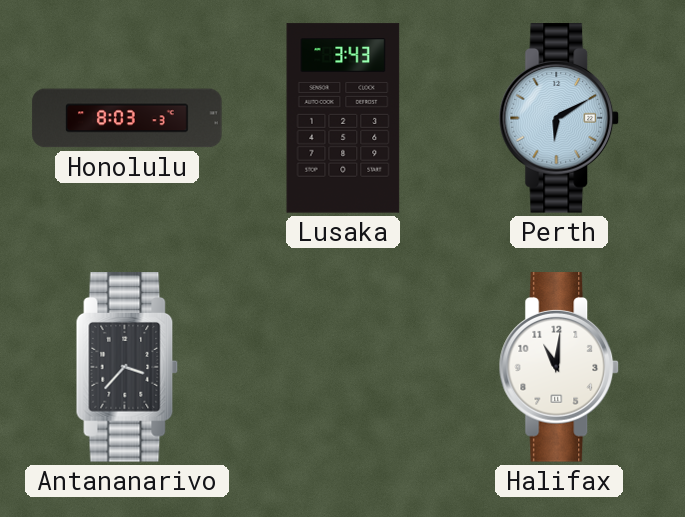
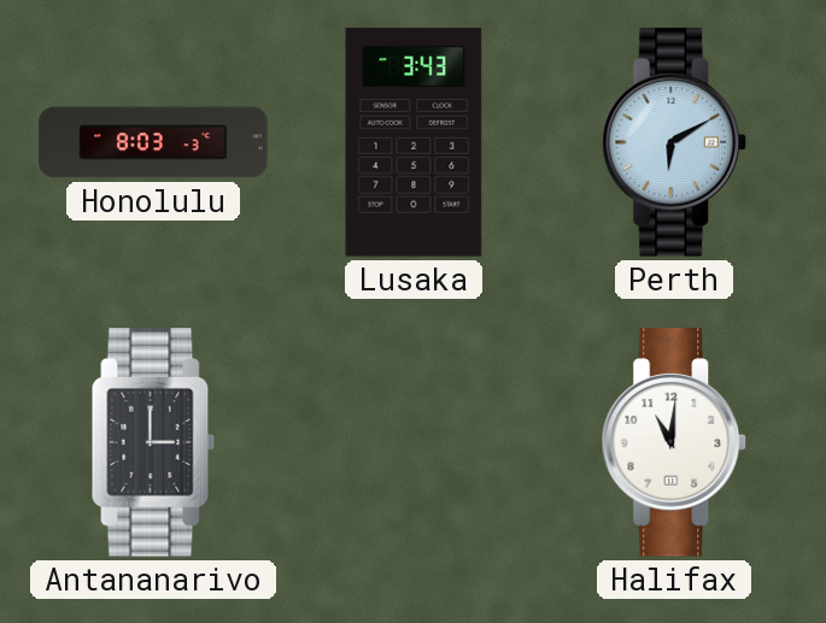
Antananarivo: 3:37 -> 3:00
